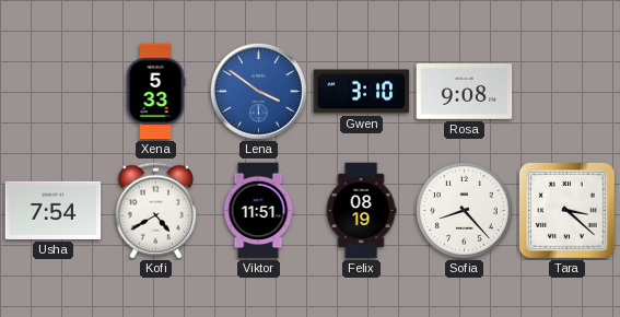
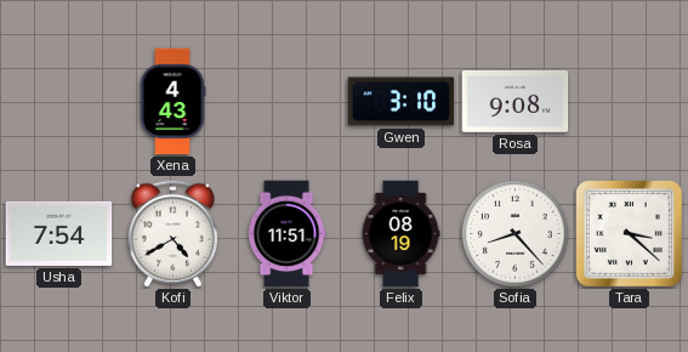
Xena: 5:33 -> 4:43
Lena: 3:51 -> none
